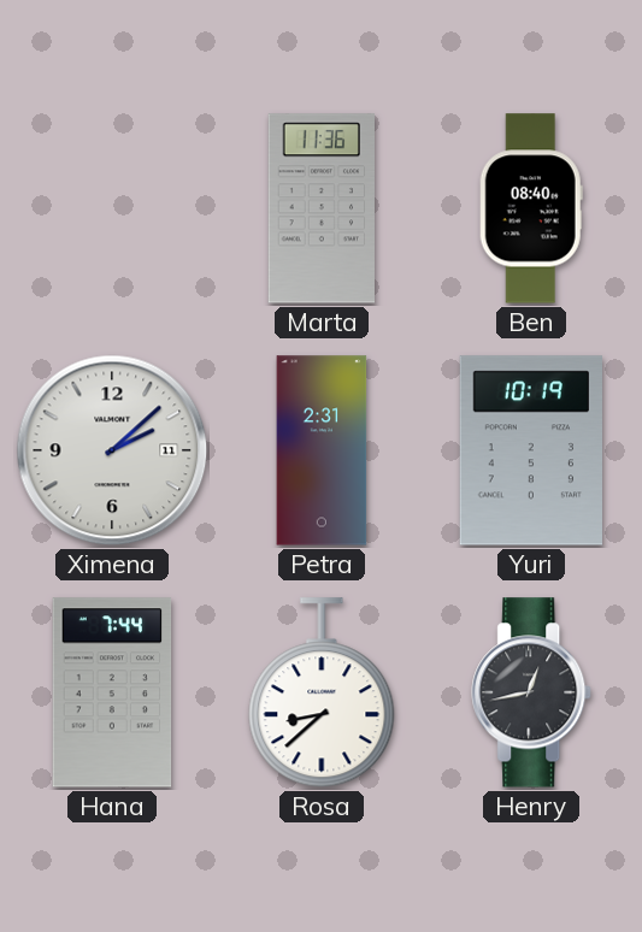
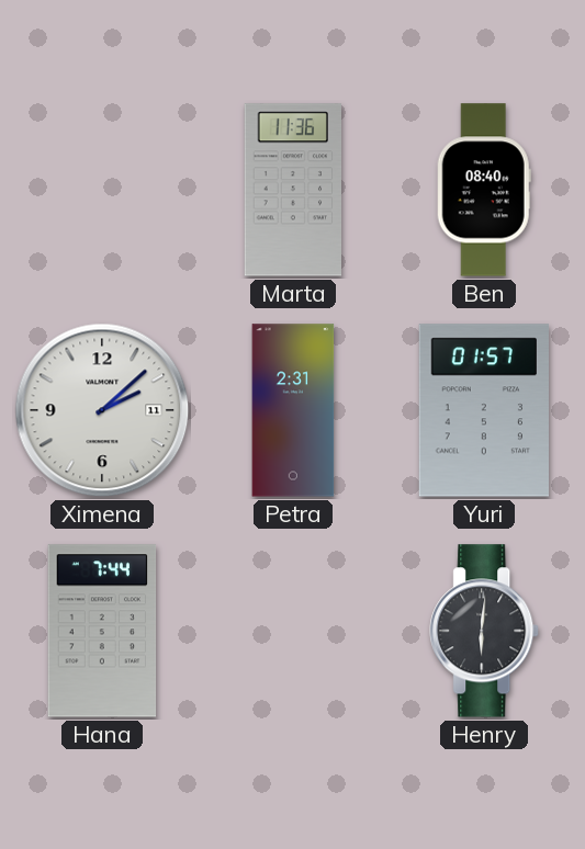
Yuri: 10:19 -> 01:57
Rosa: 8:38 -> none
Henry: 12:43 -> 6:01
